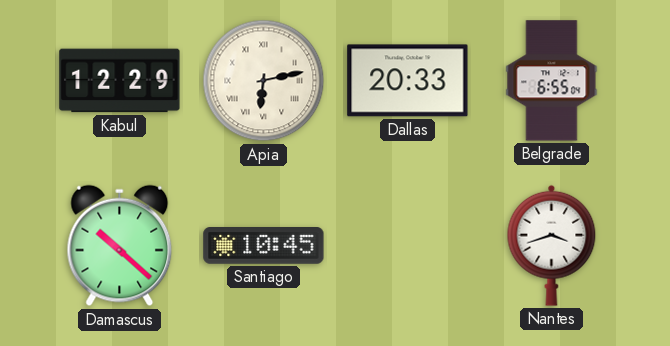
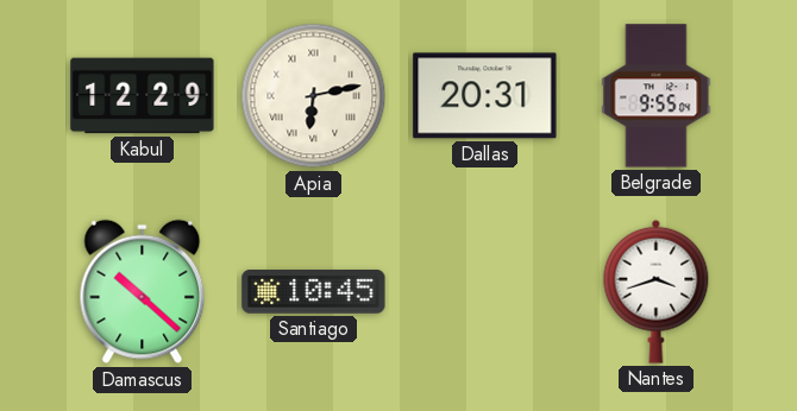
Dallas: 20:33 -> 20:31
Belgrade: 6:55 -> 9:55
